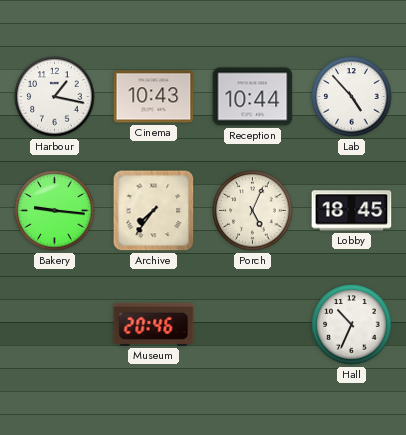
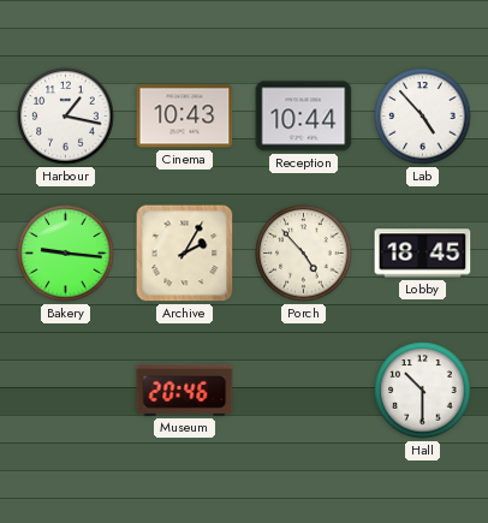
Archive: 7:36 -> 2:05
Porch: 5:04 -> 4:53
Hall: 10:34 -> 10:30
